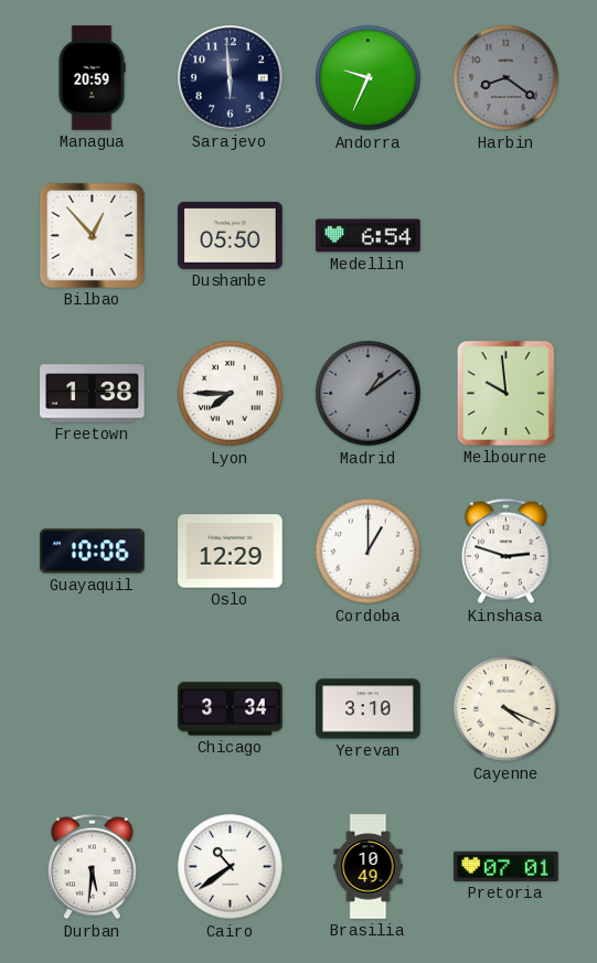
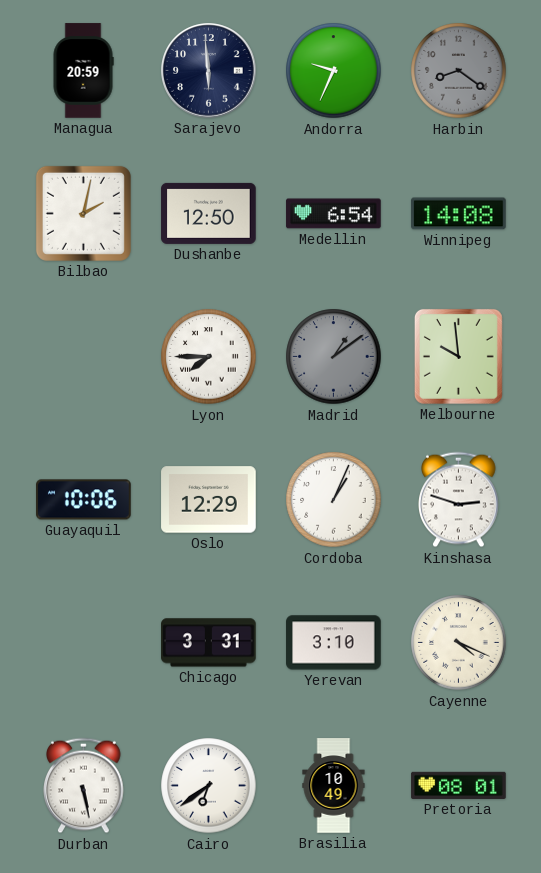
Bilbao: 12:53 -> 2:02
Dushanbe: 05:50 -> 12:50
Winnipeg: none -> 14:08
Freetown: 1:38 -> none
Cordoba: 1:00 -> 1:04
Chicago: 3:34 -> 3:31
Durban: 5:31 -> 5:28
Cairo: 10:39 -> 6:39
Pretoria: 07:01 -> 08:01
